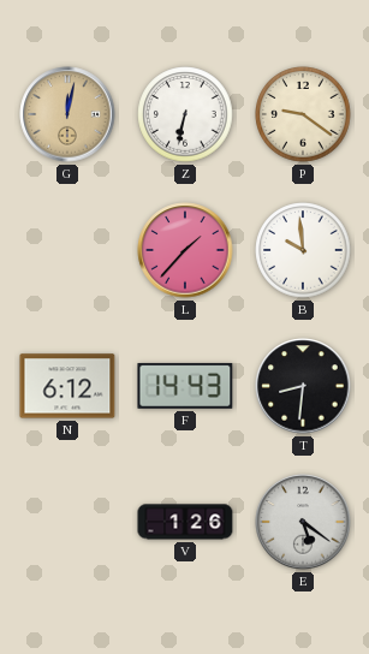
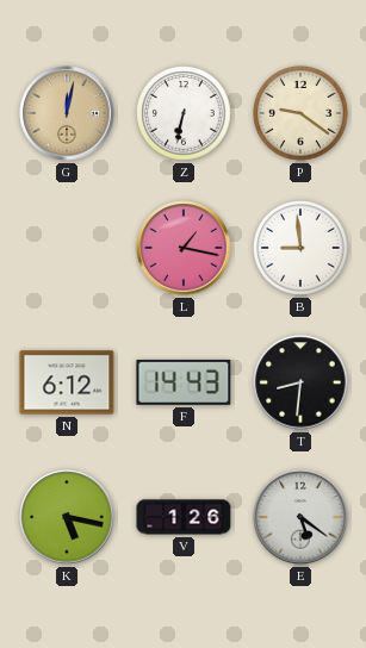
L: 1:37 -> 1:17
B: 9:59 -> 8:59
K: none -> 5:17
